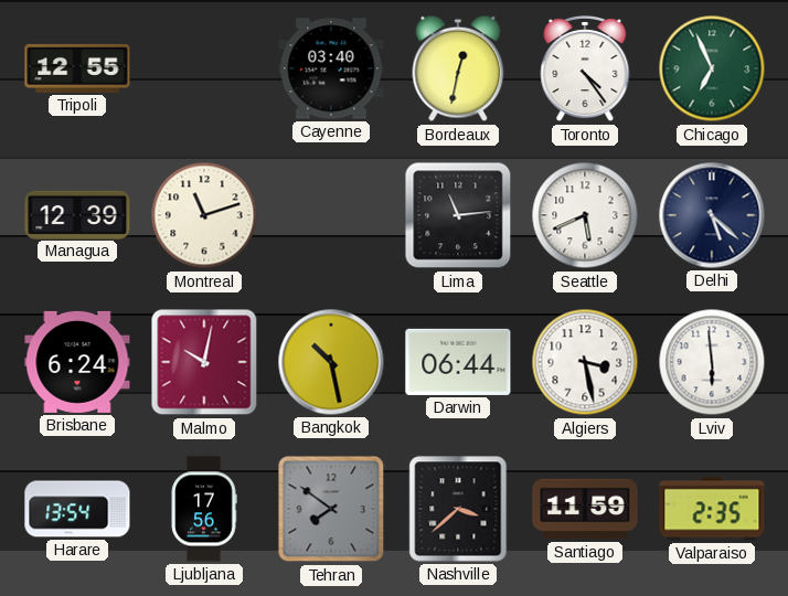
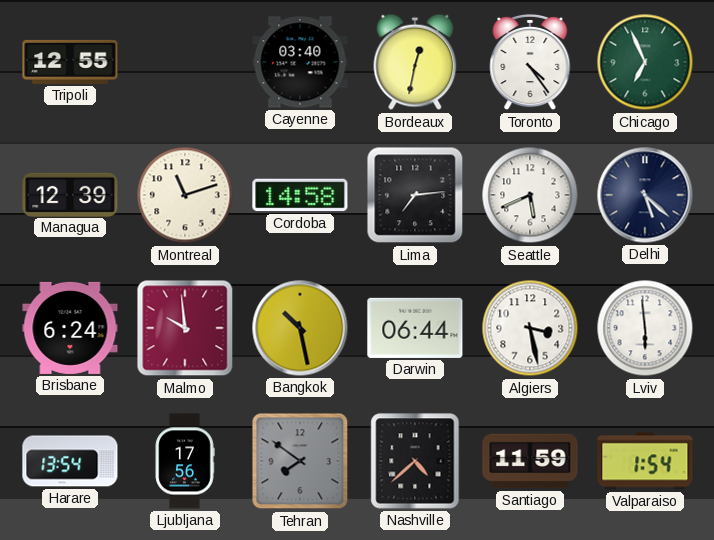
Cordoba: none -> 14:58
Lima: 11:14 -> 7:14
Malmo: 10:02 -> 9:59
Nashville: 3:38 -> 4:38
Valparaiso: 2:35 -> 1:54
